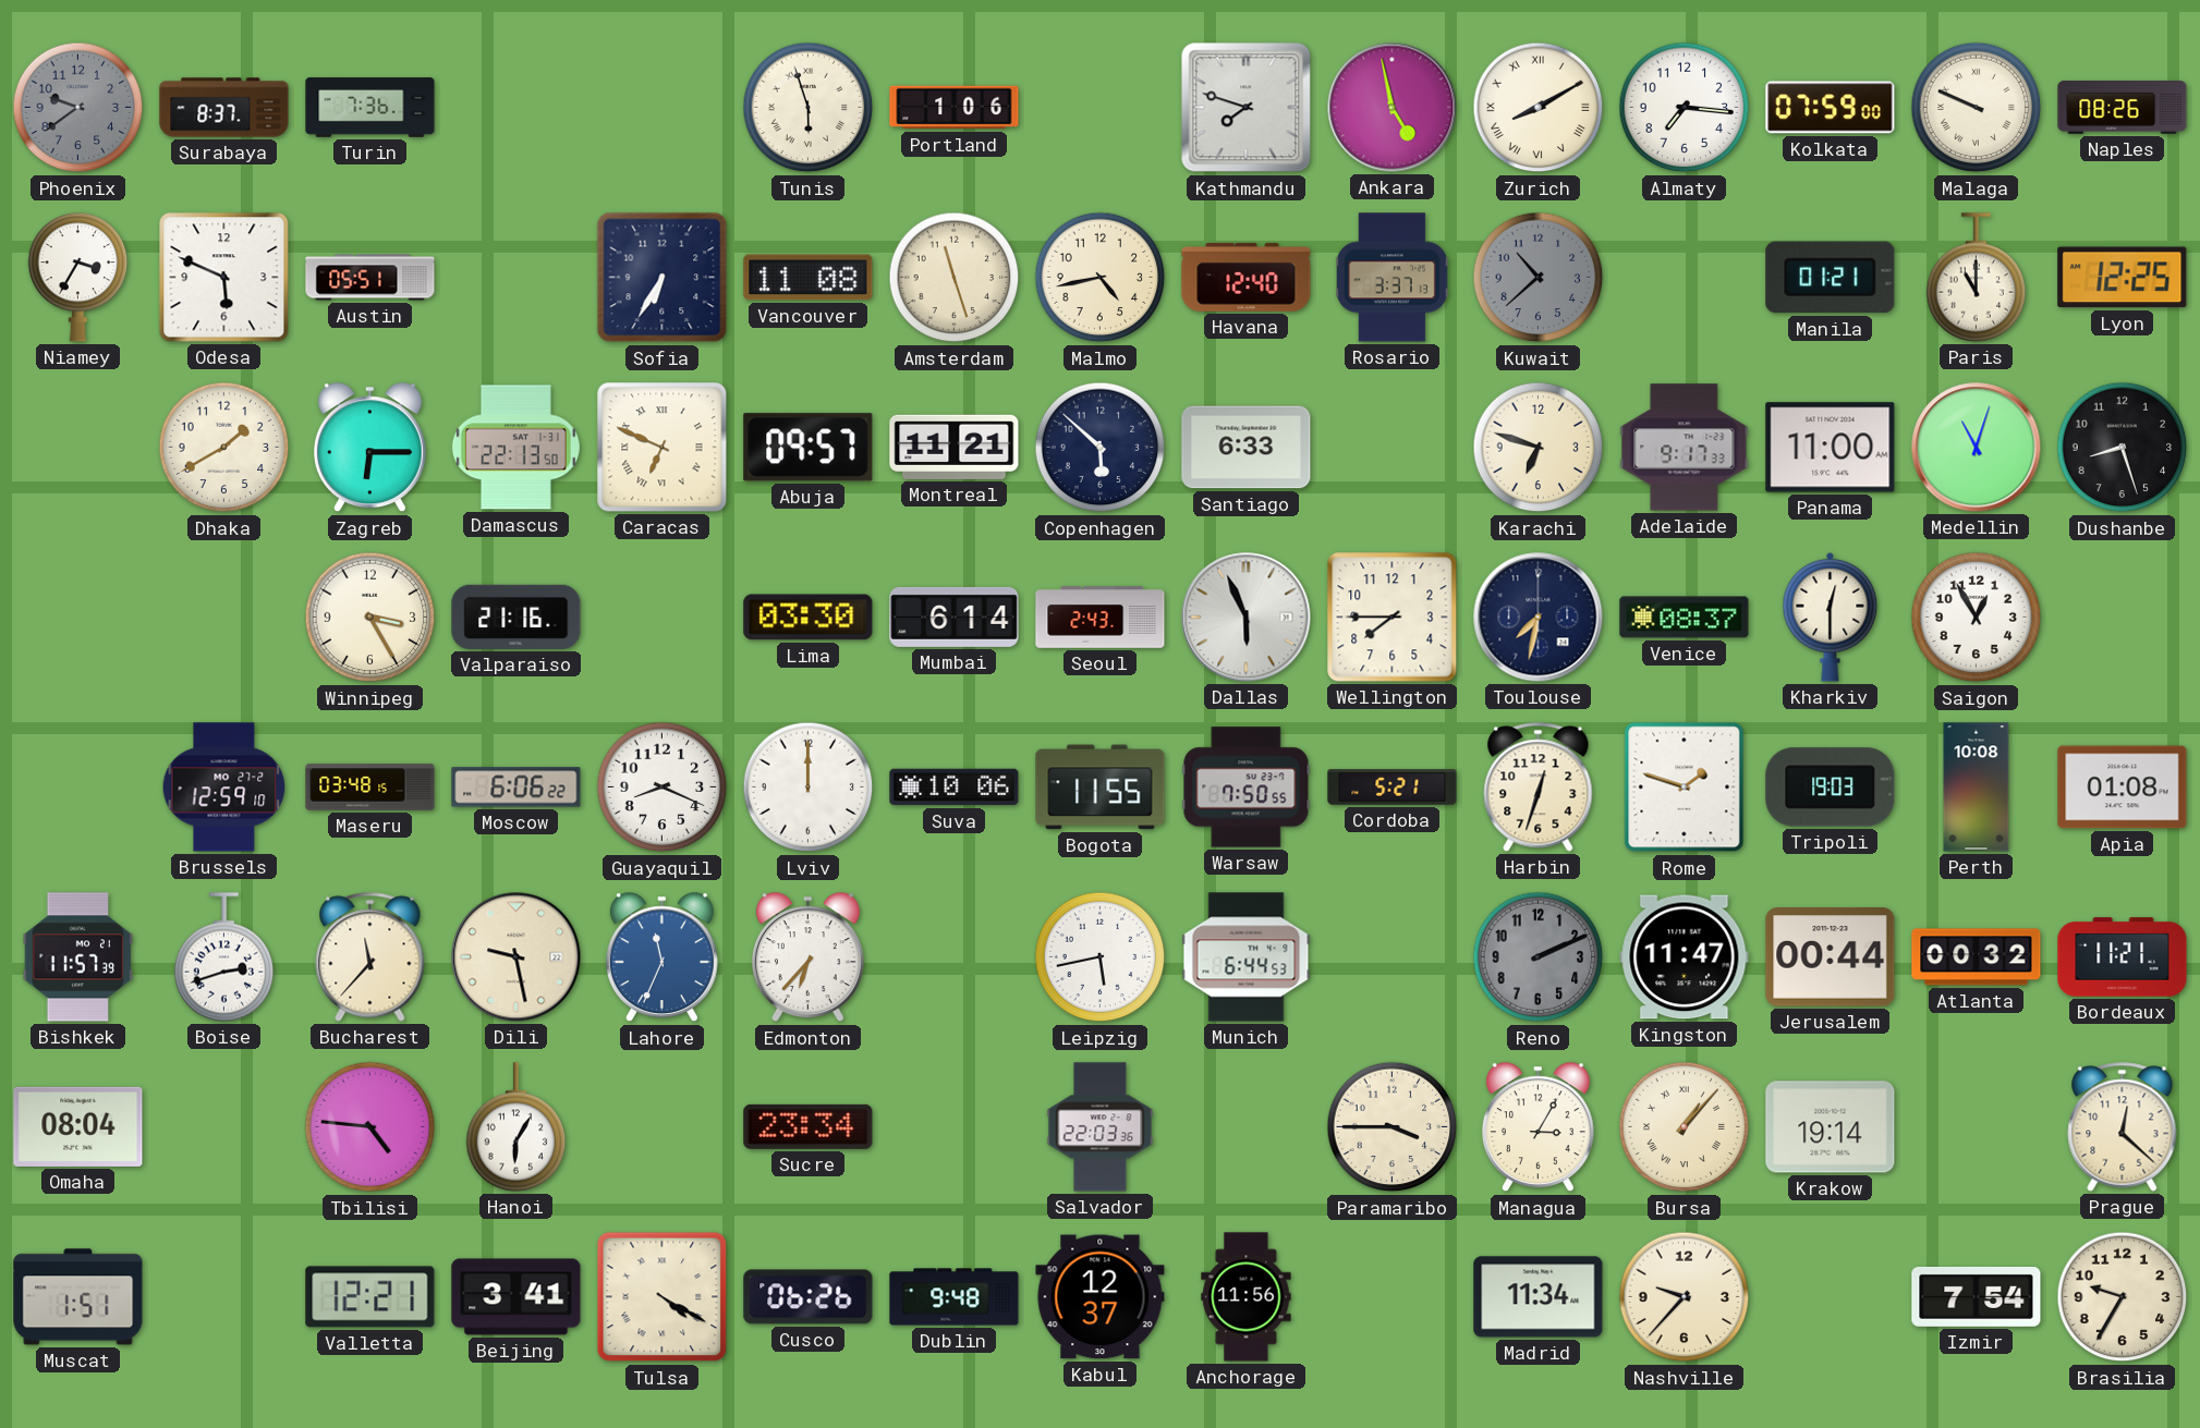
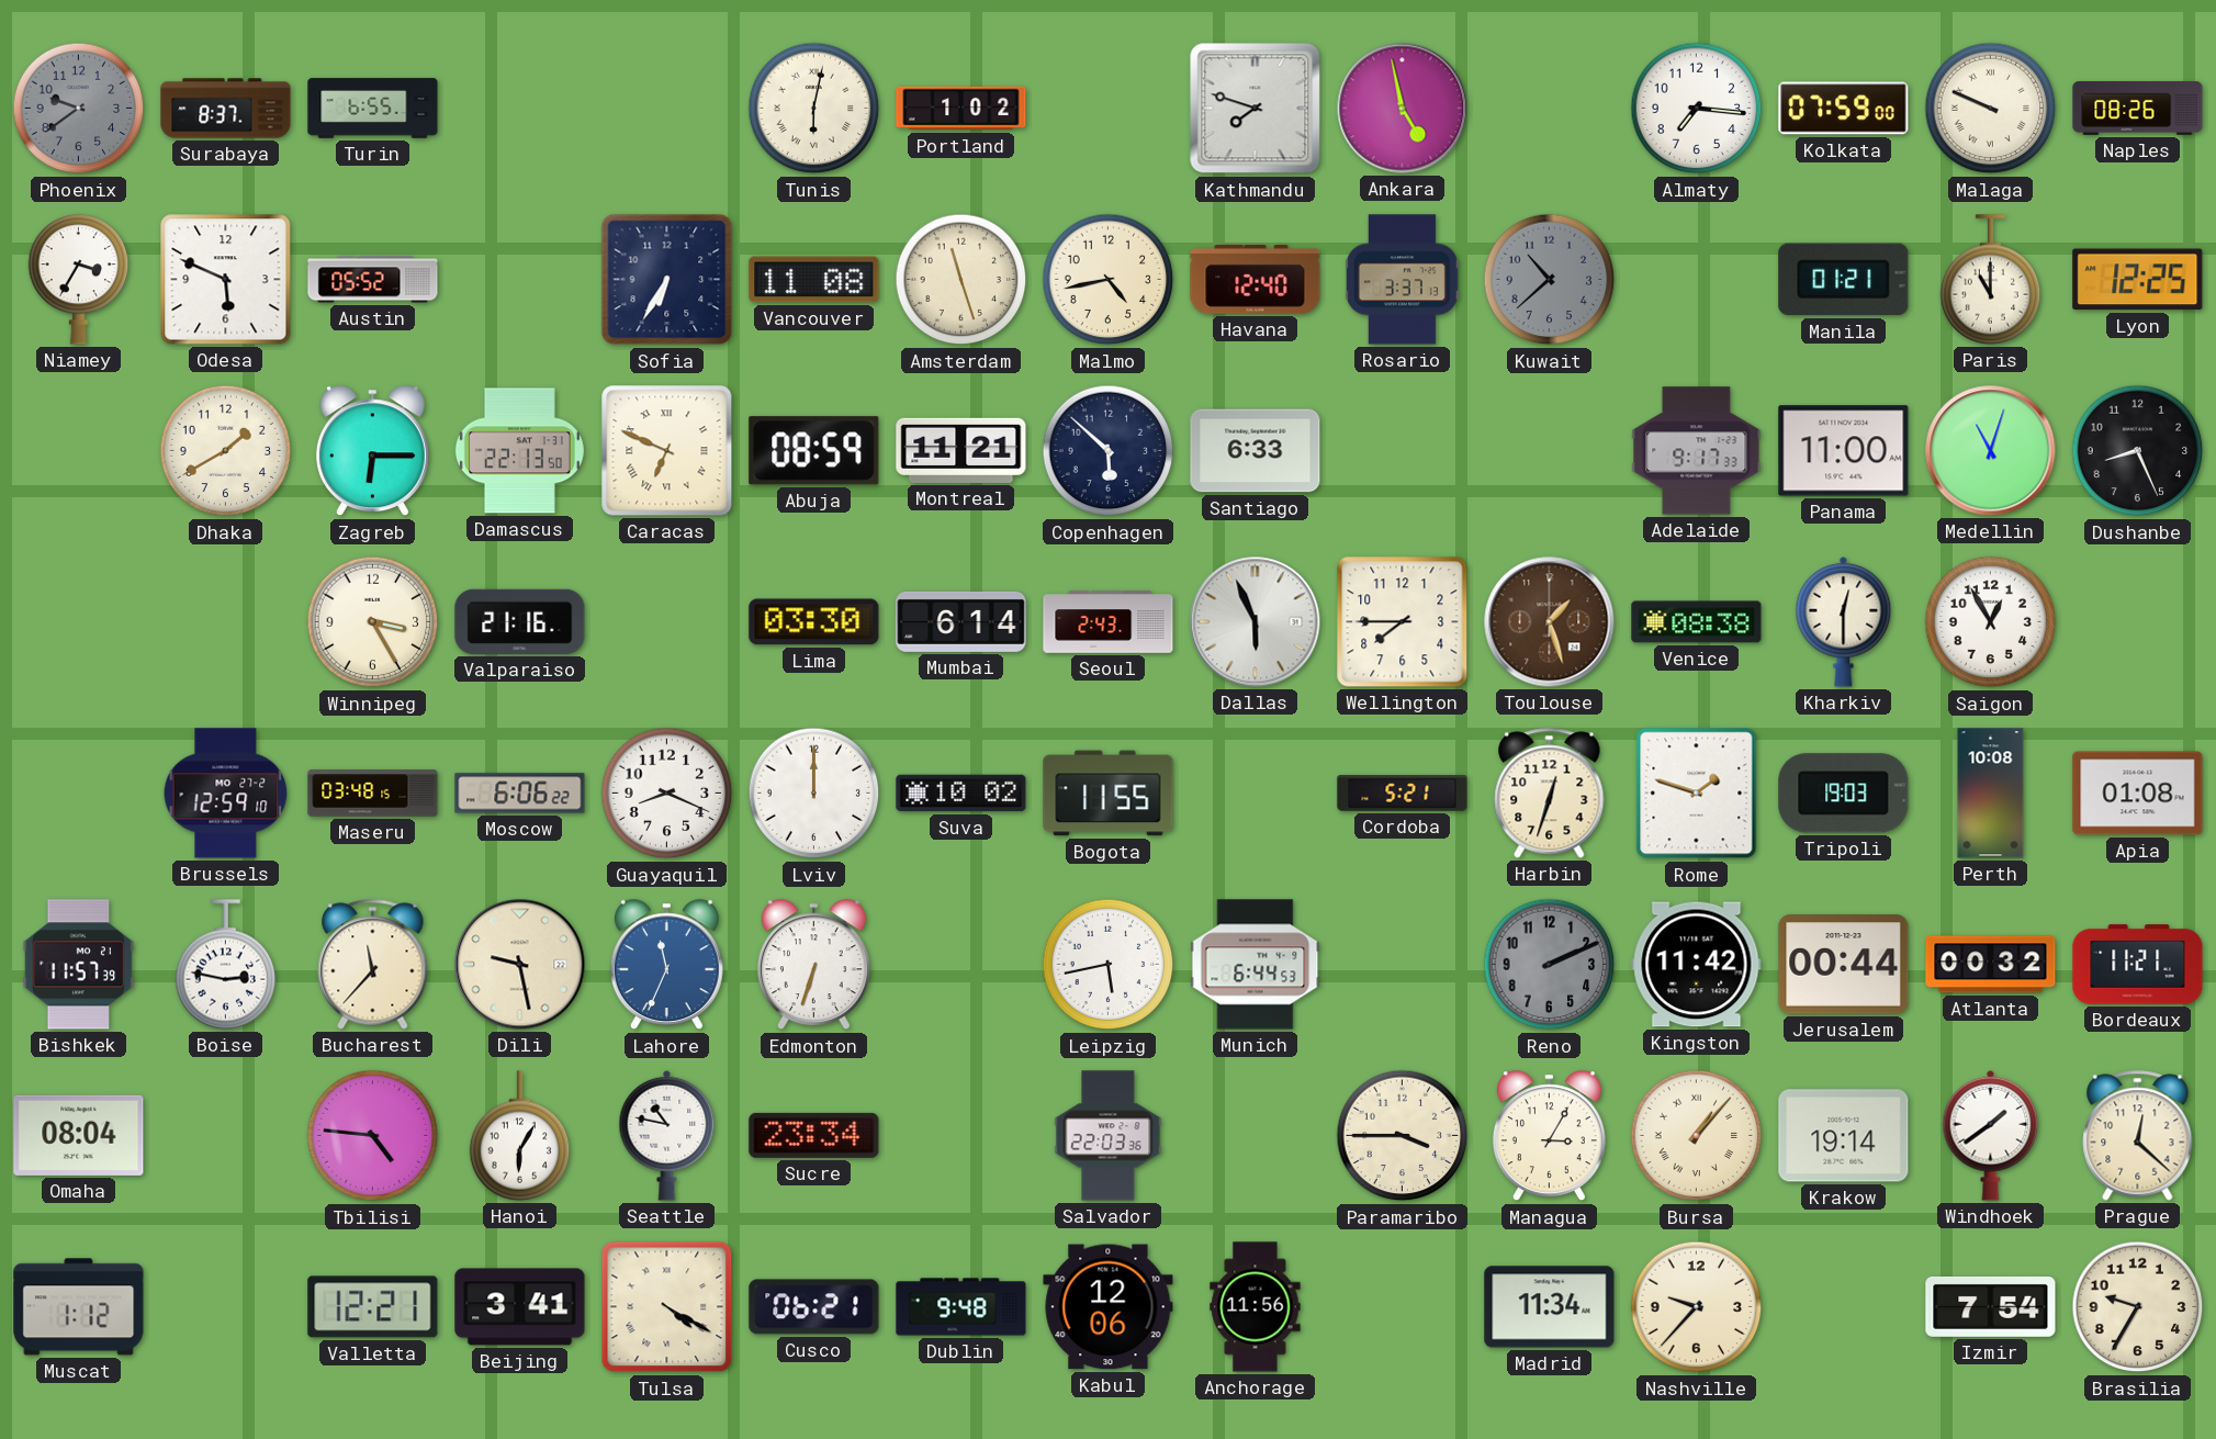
Turin: 7:36 -> 6:55
Tunis: 5:57 -> 6:02
Portland: 1:06 -> 1:02
Zurich: 8:10 -> none
Austin: 05:51 -> 05:52
Abuja: 09:57 -> 08:59
Karachi: 6:48 -> none
Dushanbe: 8:27 -> 8:26
Toulouse: 7:32 -> 1:27
Toulouse dial: navy -> brown
Venice: 08:37 -> 08:38
Suva: 10:06 -> 10:02
Warsaw: 7:50 -> none
Boise: 2:42 -> 2:47
Edmonton: 6:37 -> 6:33
Kingston: 11:47 -> 11:42
Seattle: none -> 10:47
Windhoek: none -> 1:39
Muscat: 1:51 -> 1:12
Cusco: 06:26 -> 06:21
Kabul: 12:37 -> 12:06
